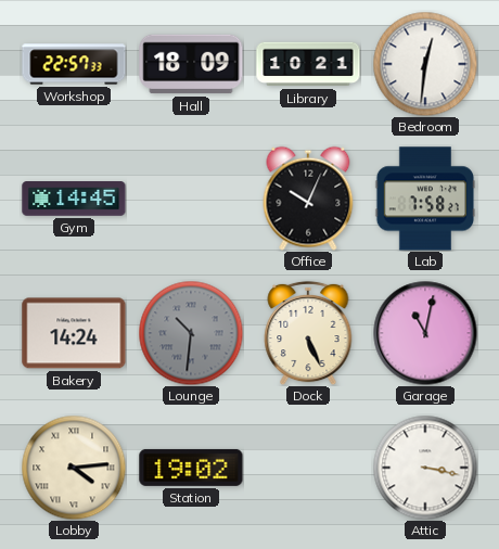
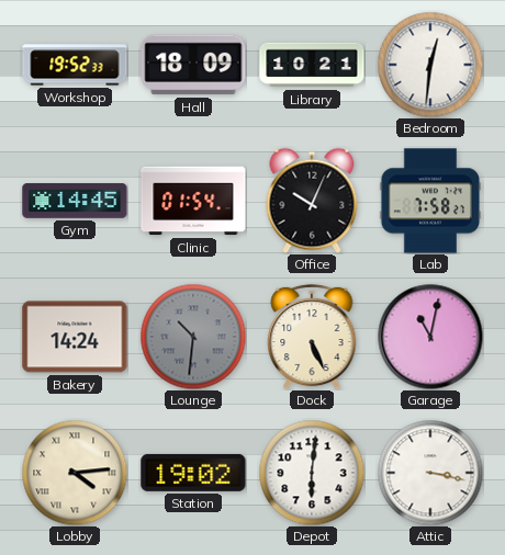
Workshop: 22:57 -> 19:52
Clinic: none -> 01:54
Depot: none -> 6:01
